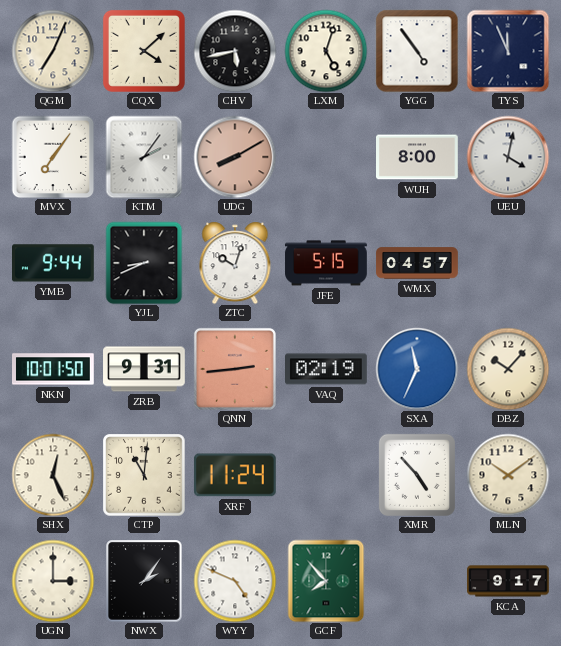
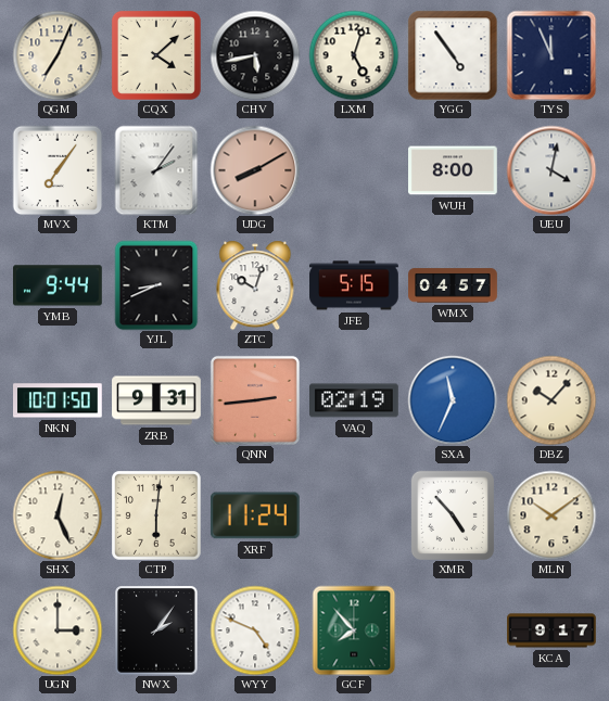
CTP: 11:01 -> 6:01
